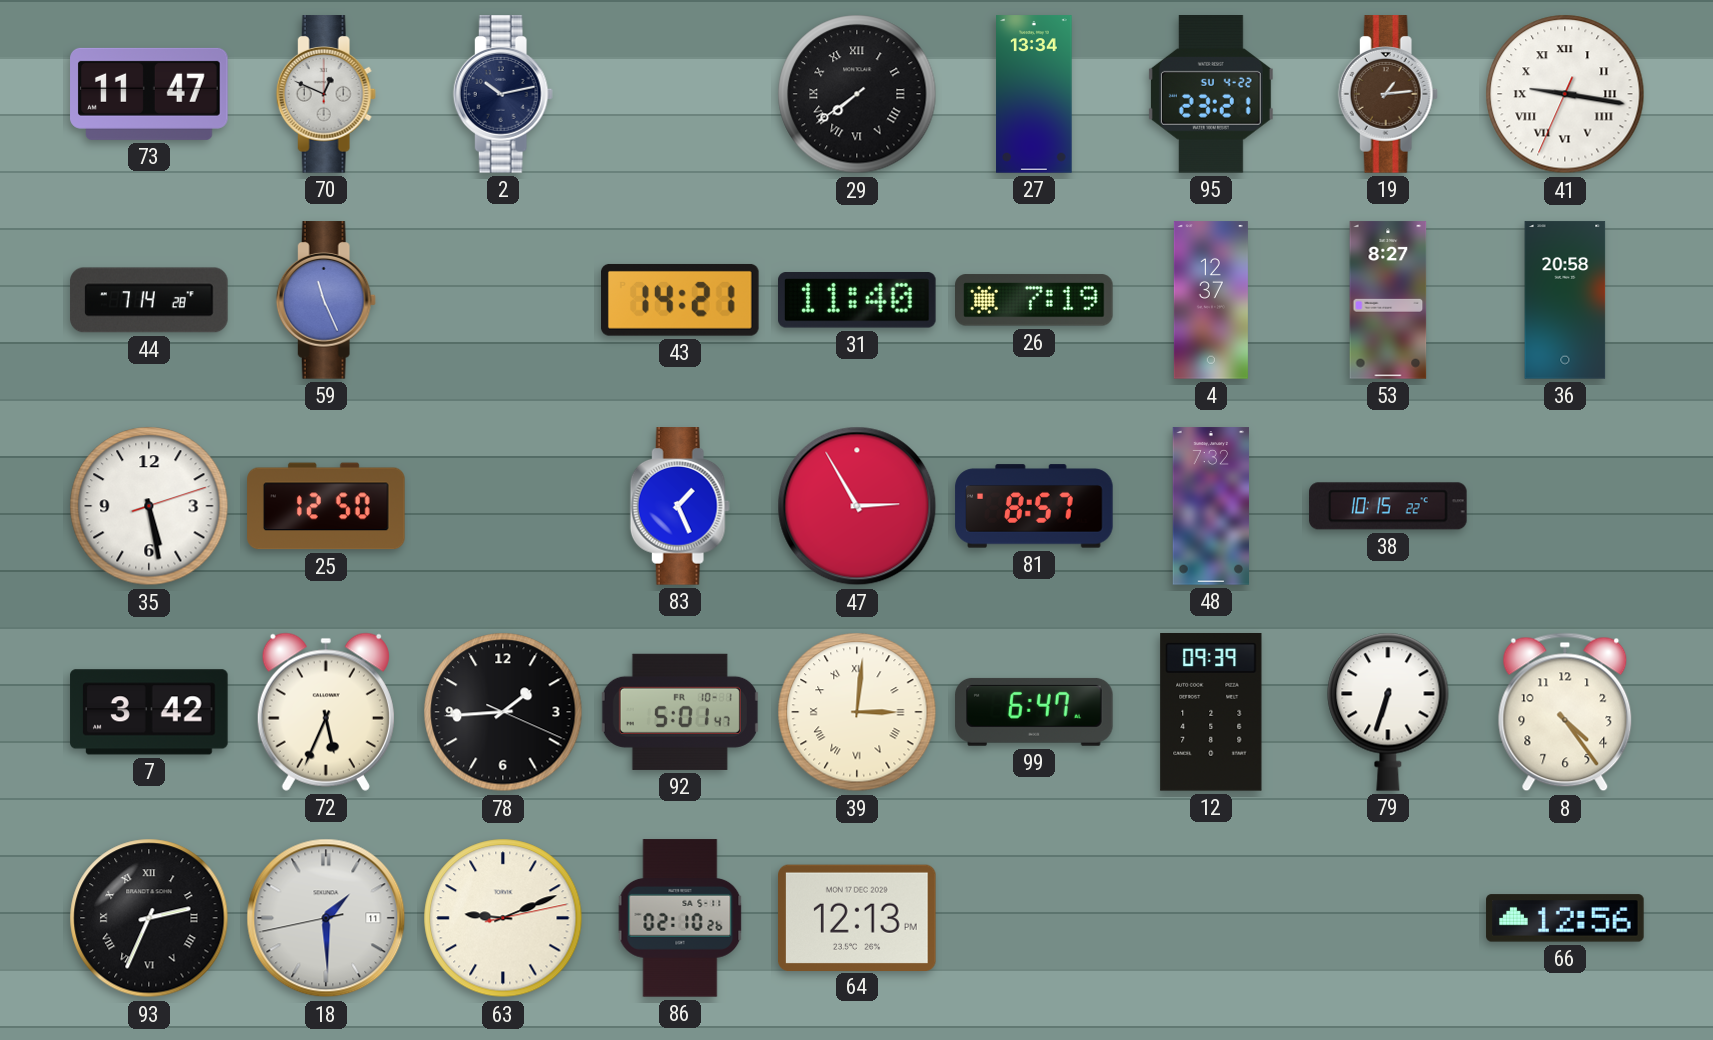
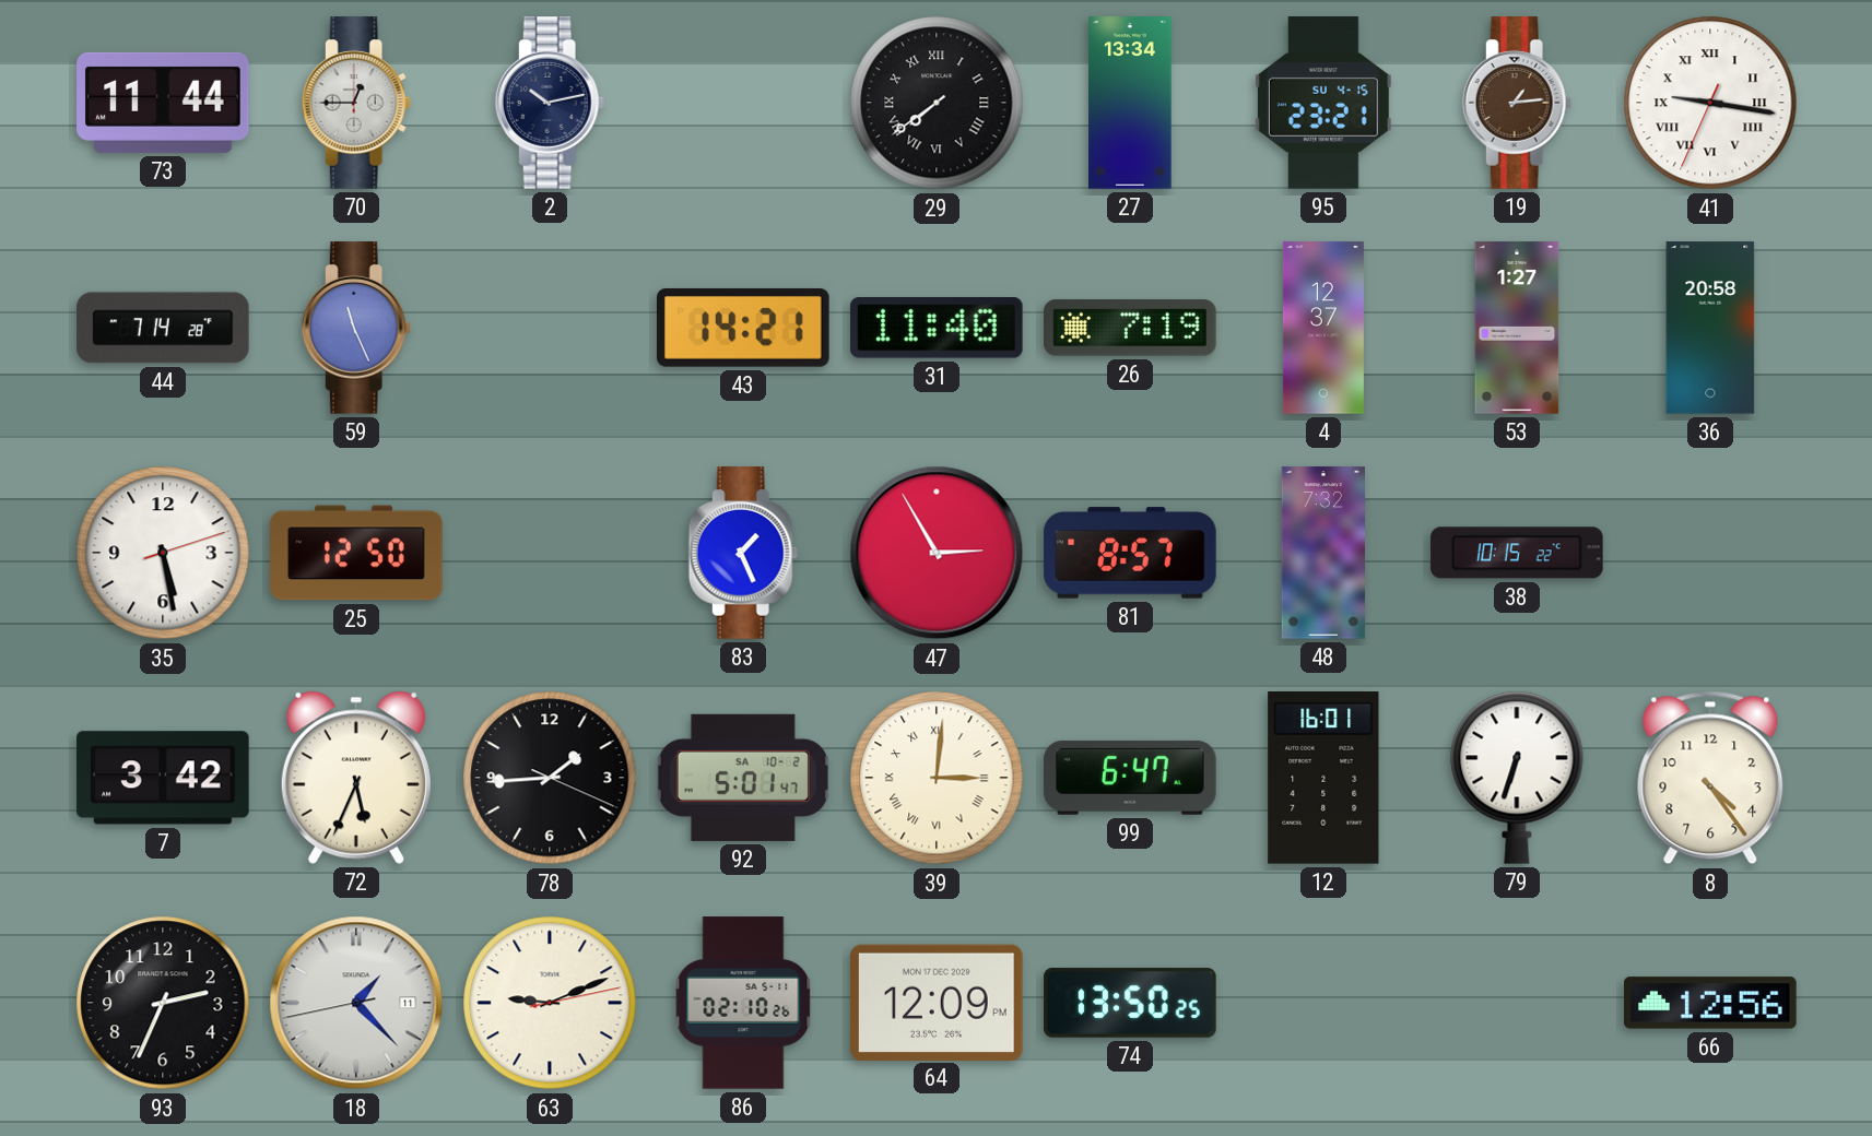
73: 11:47 -> 11:44
70: 12:49 -> 12:45
95 date: SU 4-22 -> SU 4-15
53: 8:27 -> 1:27
92 date: FR 10-1 -> SA 10-2
12: 09:39 -> 16:01
93 numerals: Roman -> Arabic
18: 1:29 -> 1:22
64: 12:13 -> 12:09
74: none -> 13:50
